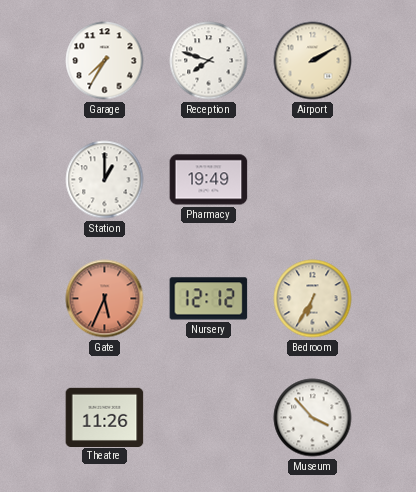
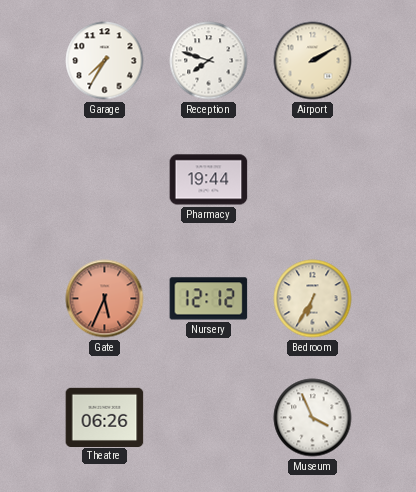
Station: 1:00 -> none
Pharmacy: 19:49 -> 19:44
Theatre: 11:26 -> 06:26
Museum: 3:53 -> 3:56
